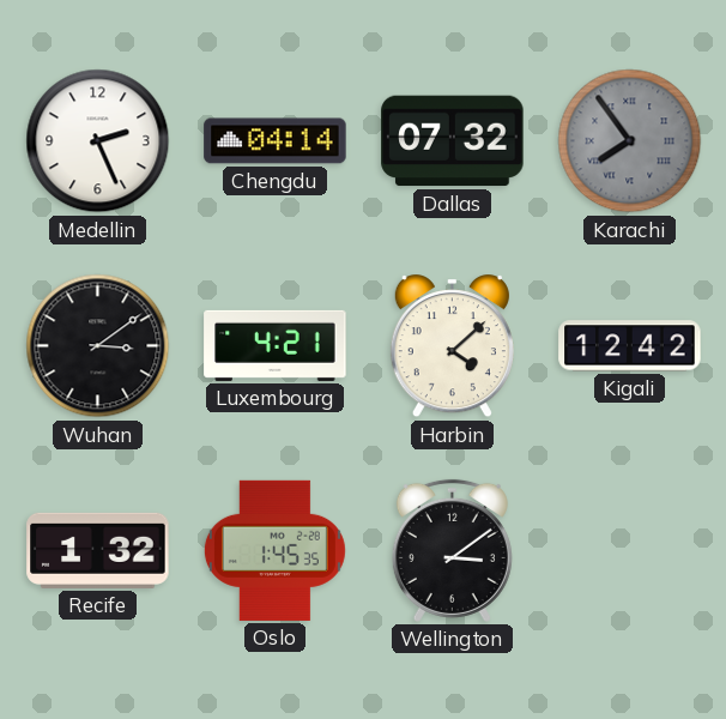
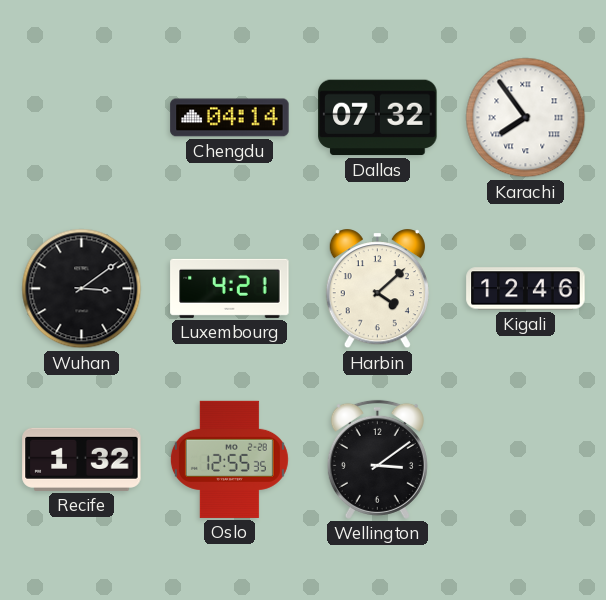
Medellin: 2:26 -> none
Karachi dial: grey -> white
Kigali: 12:42 -> 12:46
Oslo: 1:45 -> 12:55
